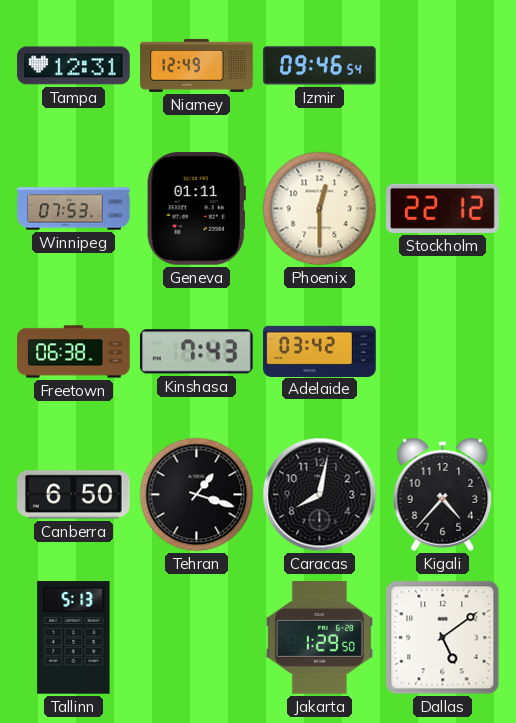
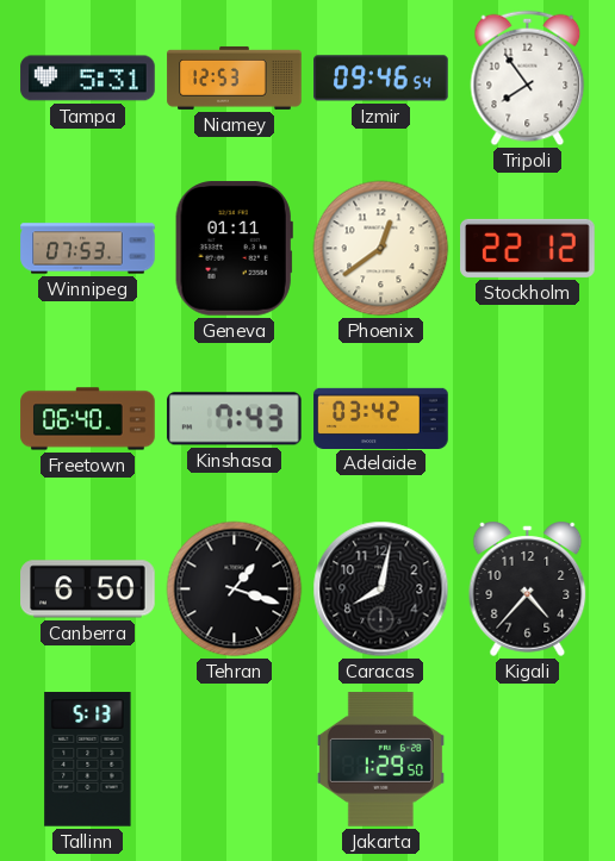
Tampa: 12:31 -> 5:31
Niamey: 12:49 -> 12:53
Tripoli: none -> 7:54
Phoenix: 12:30 -> 12:39
Freetown: 06:38 -> 06:40
Dallas: 5:09 -> none
